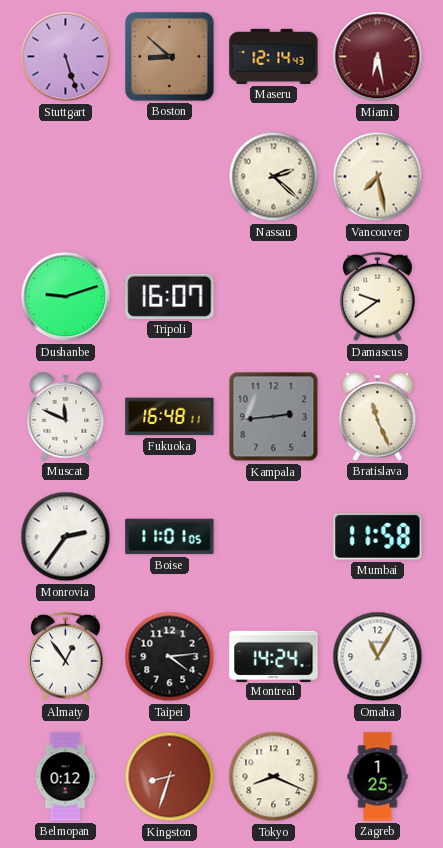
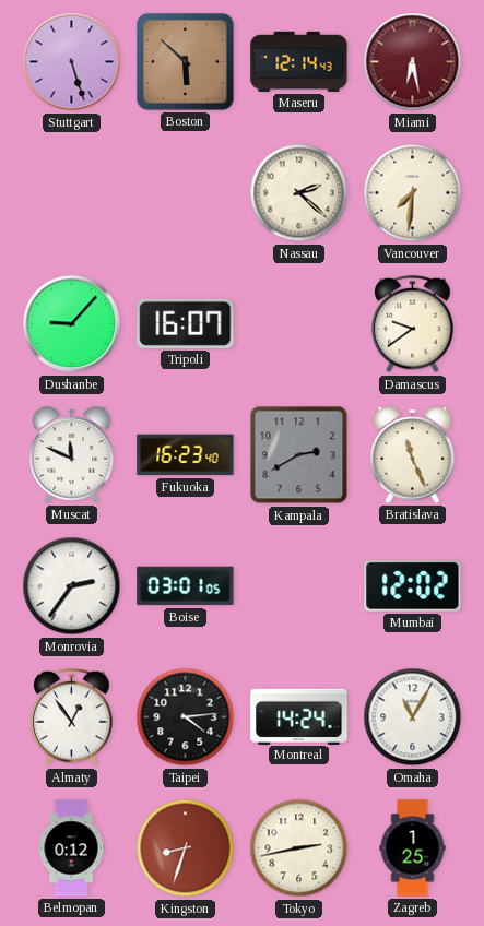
Boston: 8:52 -> 5:52
Vancouver: 7:28 -> 7:31
Dushanbe: 9:12 -> 9:07
Fukuoka: 16:48 -> 16:23
Kampala: 2:44 -> 2:40
Boise: 11:01 -> 03:01
Mumbai: 11:58 -> 12:02
Tokyo: 8:19 -> 2:43
